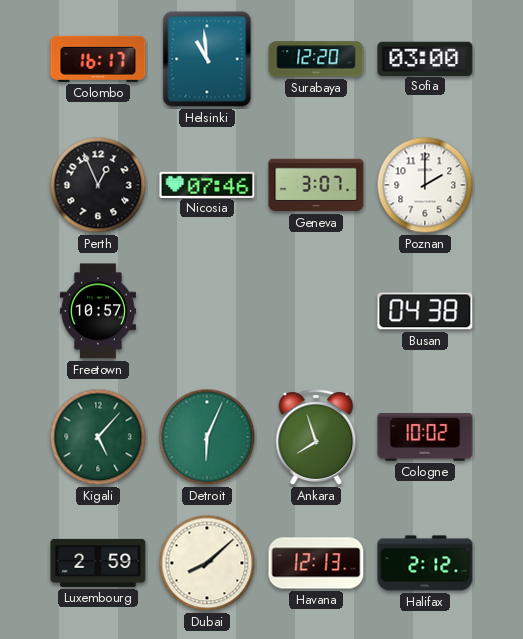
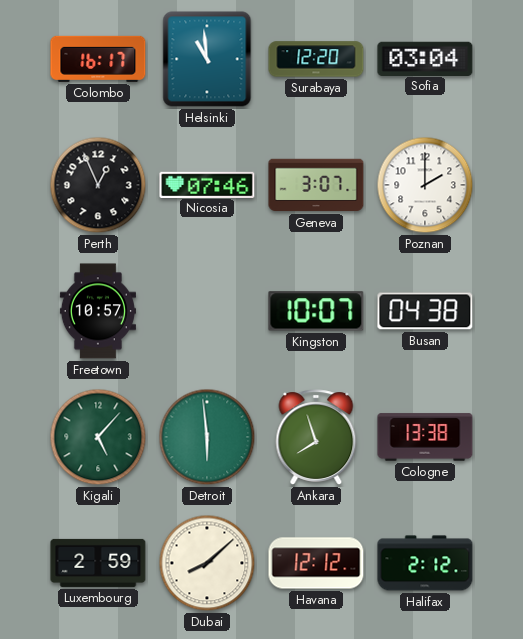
Sofia: 03:00 -> 03:04
Kingston: none -> 10:07
Detroit: 6:04 -> 5:59
Cologne: 10:02 -> 13:38
Havana: 12:13 -> 12:12
